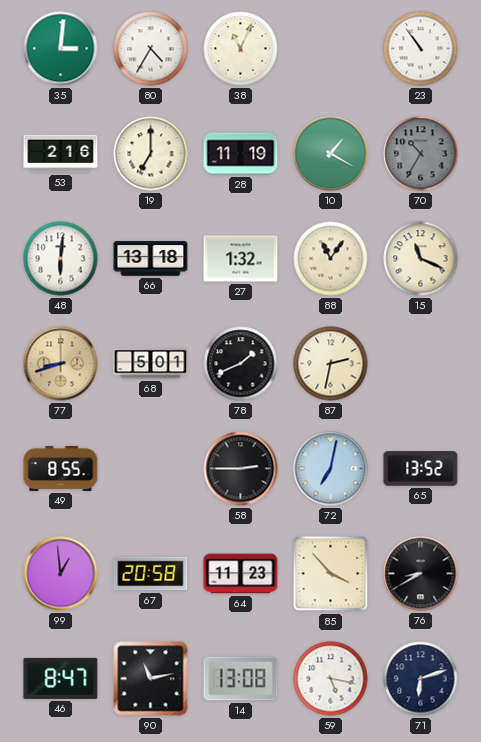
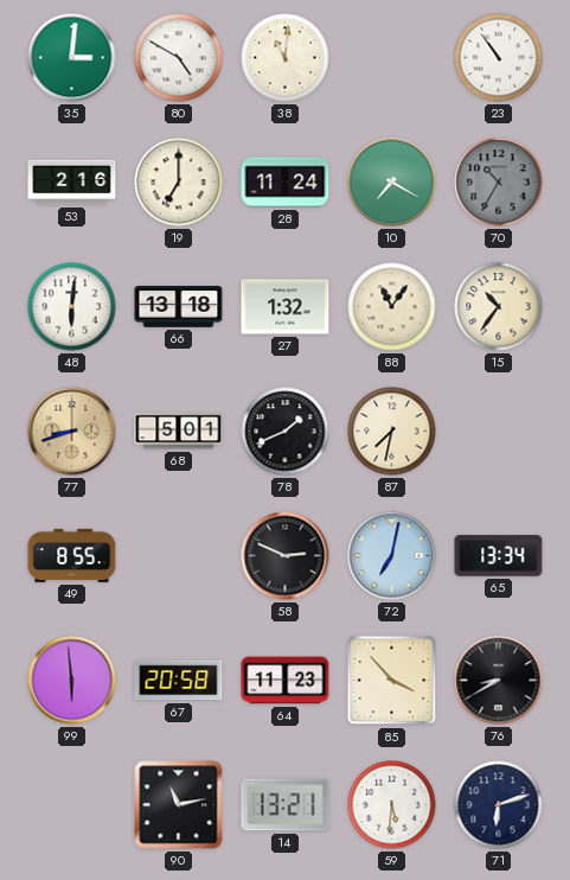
80: 4:35 -> 4:50
38: 11:04 -> 11:01
28: 11:19 -> 11:24
10: 1:20 -> 7:20
15: 11:19 -> 10:36
87: 2:32 -> 7:32
58: 2:45 -> 2:49
65: 13:52 -> 13:34
99: 12:59 -> 5:59
46: 8:47 -> none
14: 13:08 -> 13:21
59: 5:17 -> 5:31
